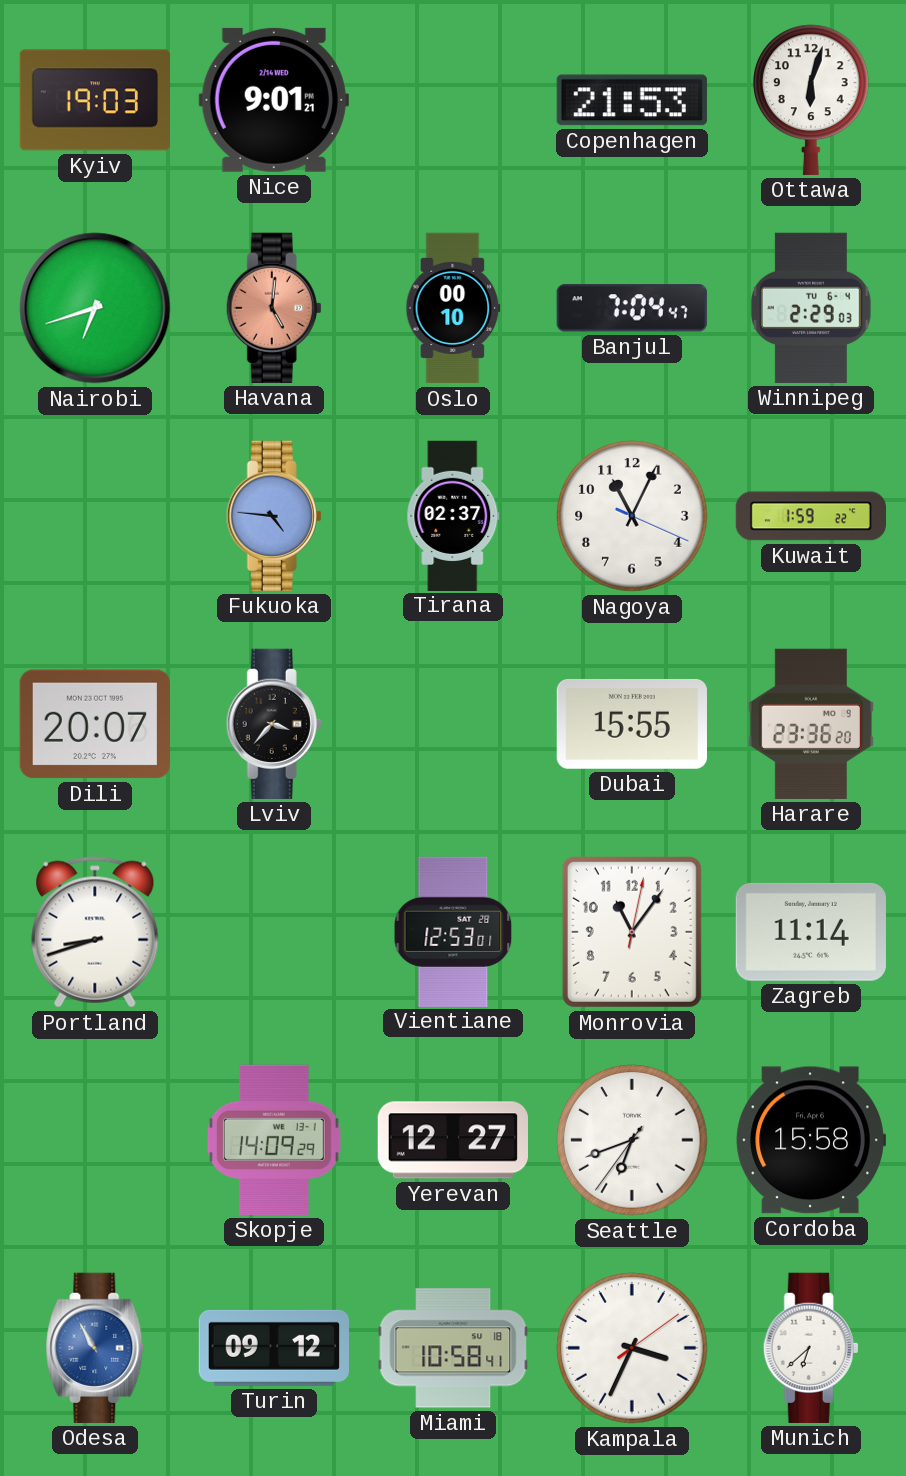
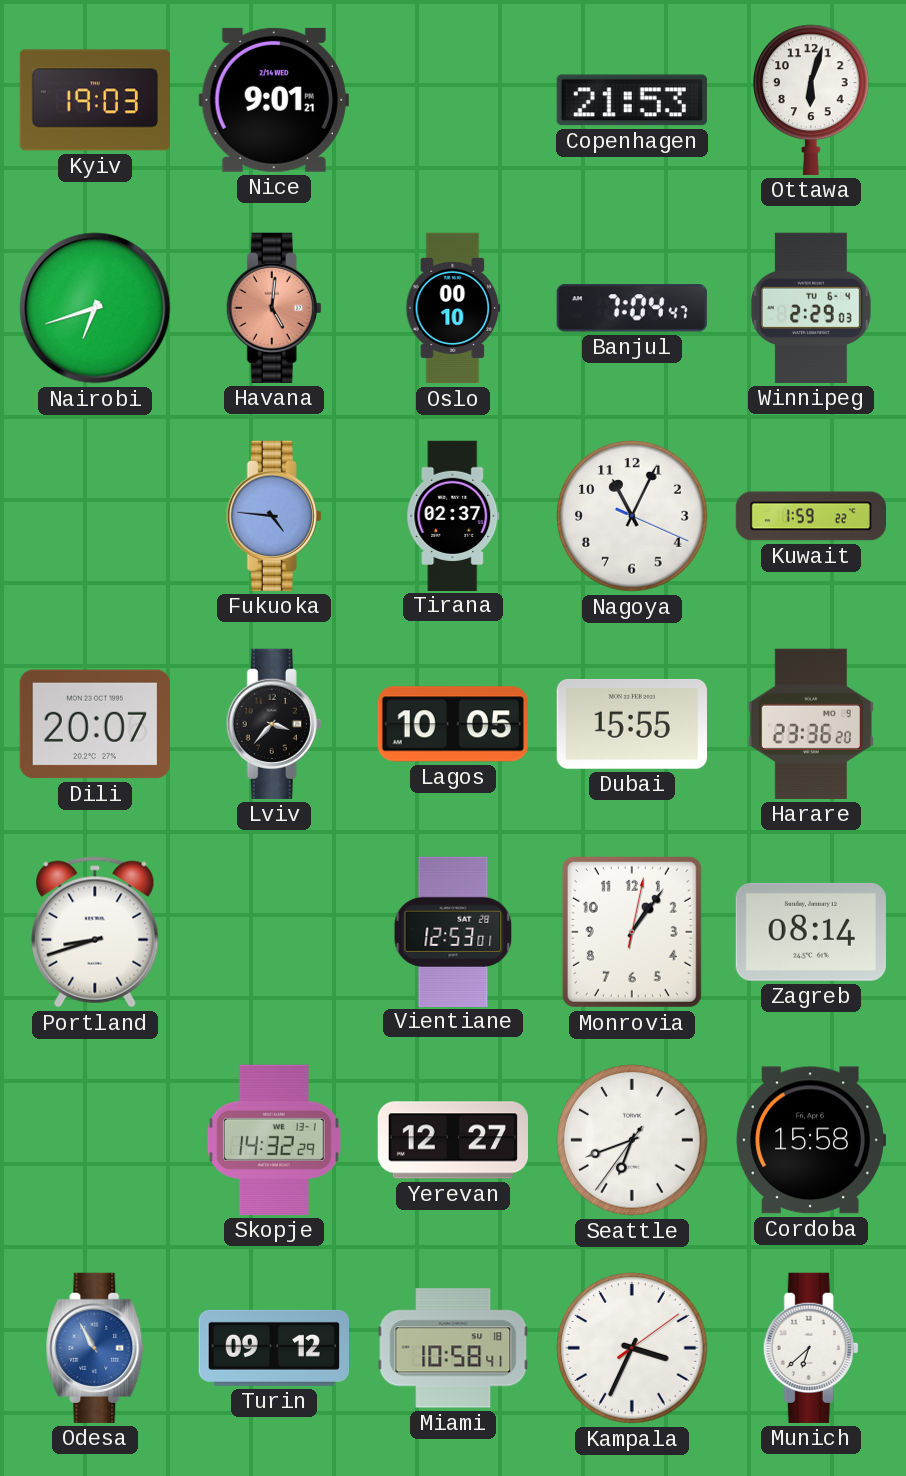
Lagos: none -> 10:05
Monrovia: 11:06 -> 1:06
Zagreb: 11:14 -> 08:14
Skopje: 14:09 -> 14:32
